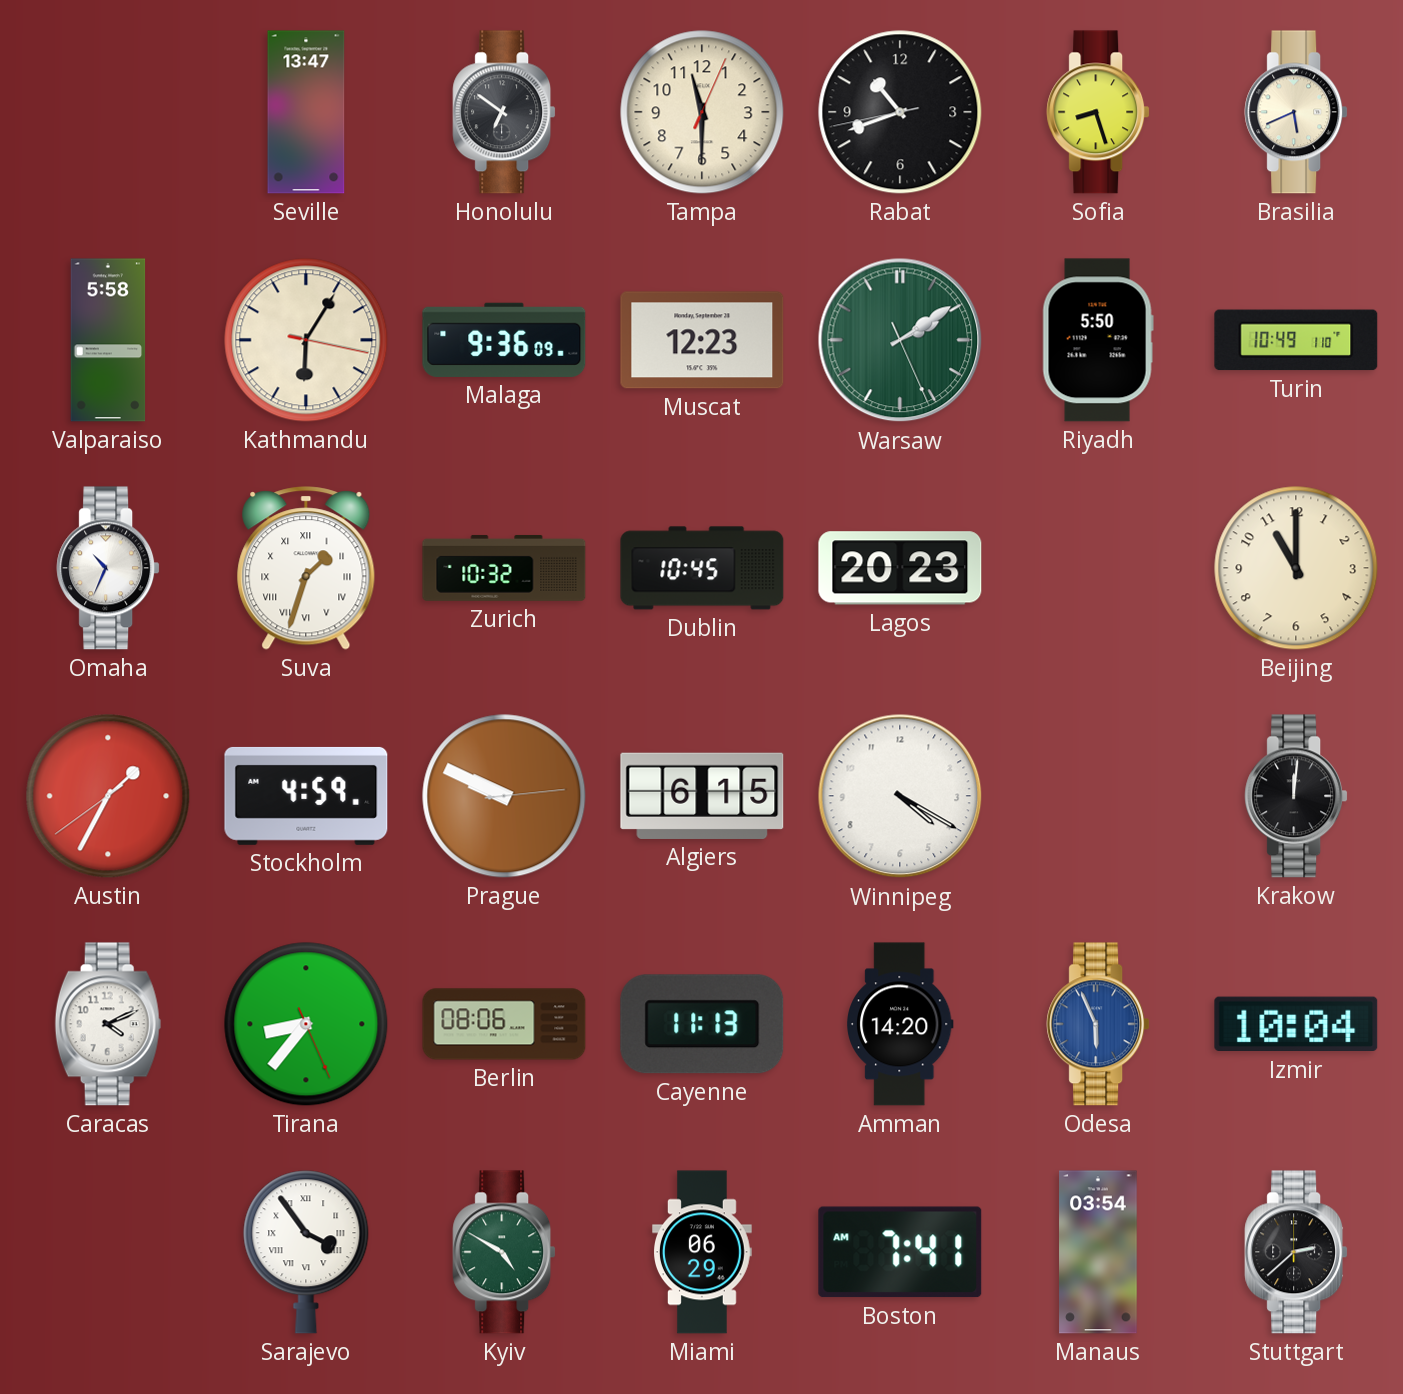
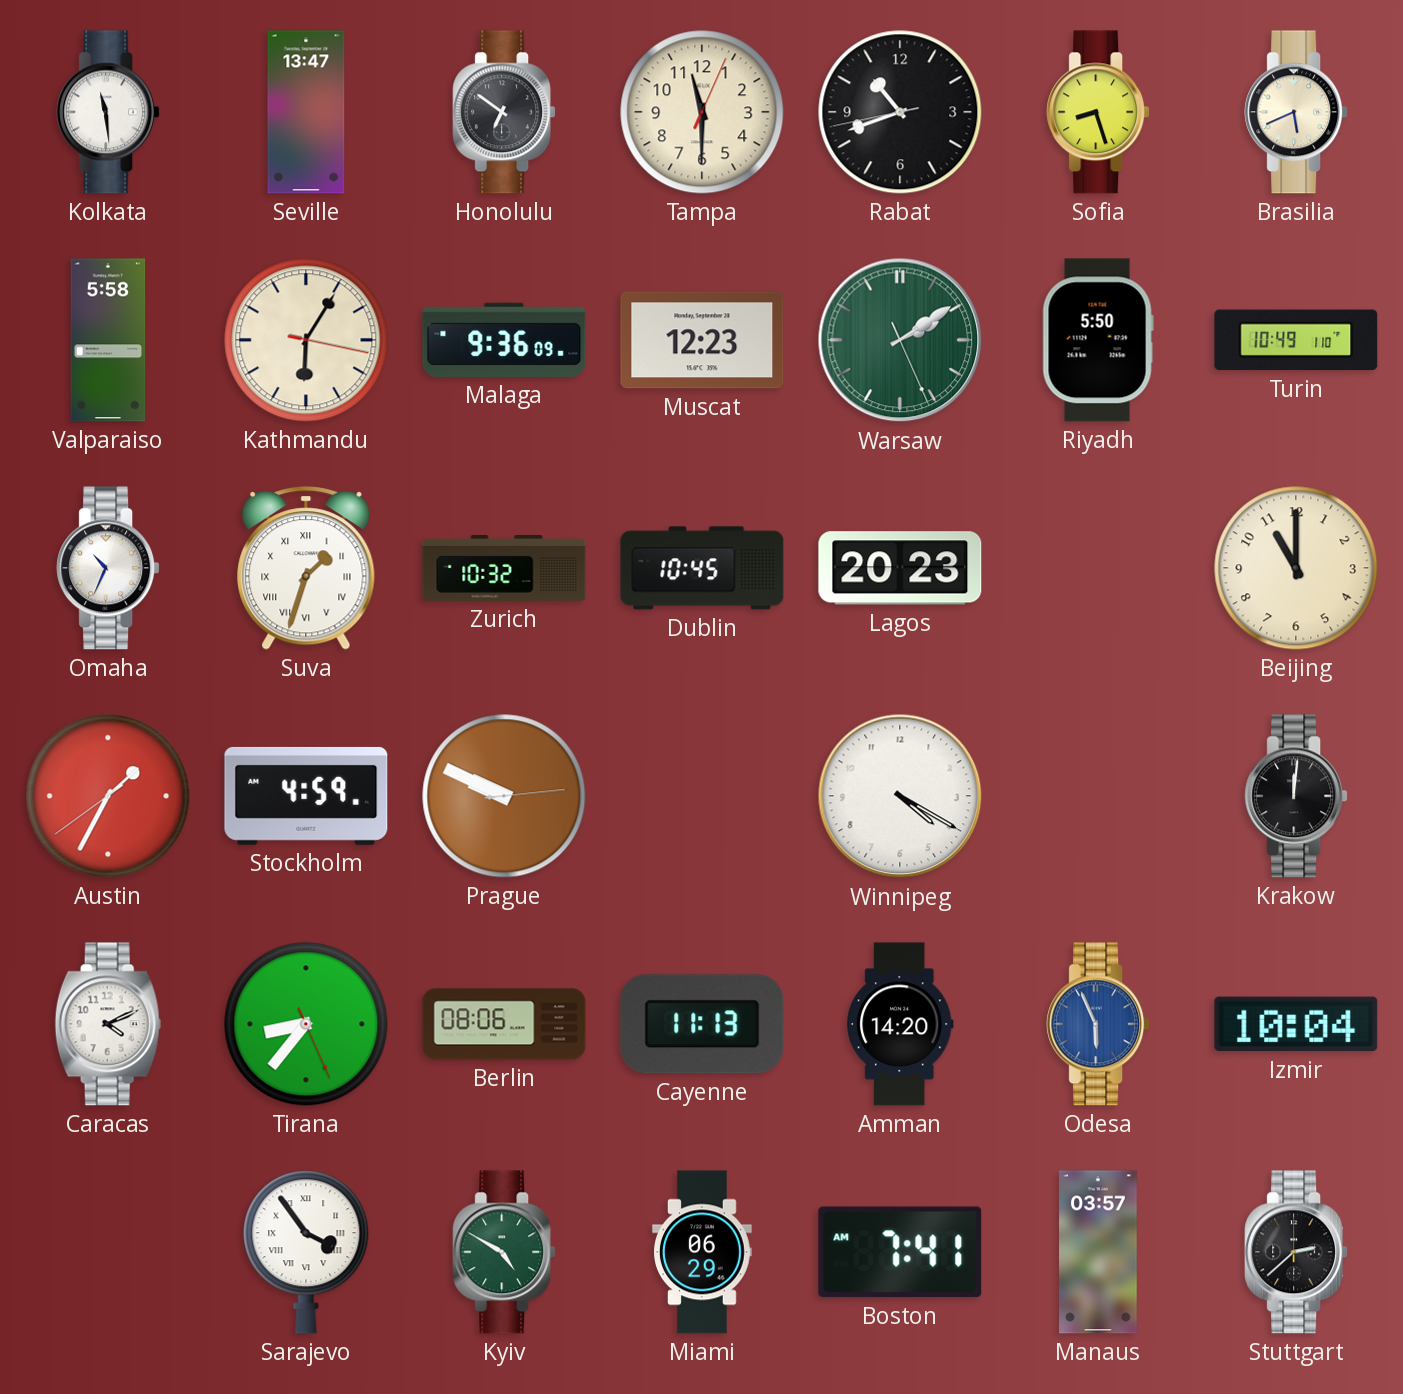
Kolkata: none -> 11:29
Algiers: 6:15 -> none
Manaus: 03:54 -> 03:57
